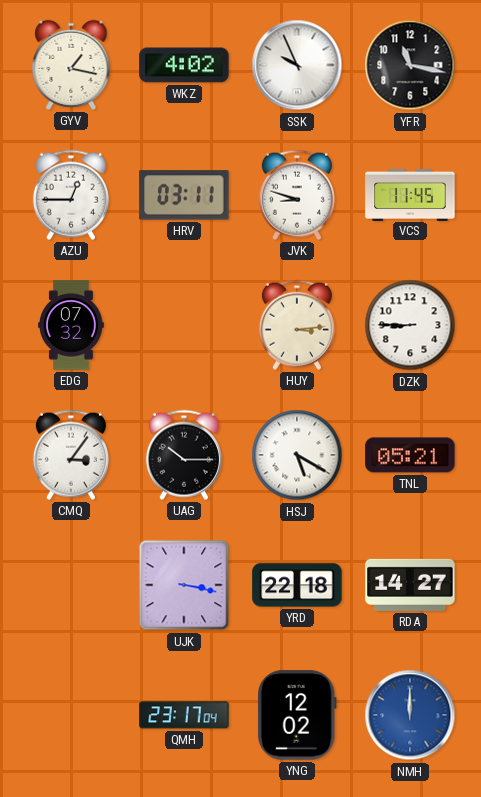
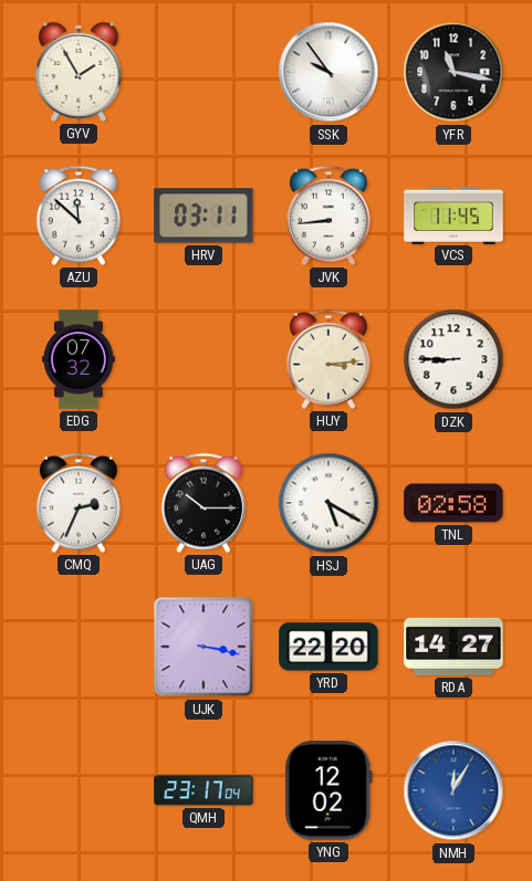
GYV: 1:17 -> 1:55
WKZ: 4:02 -> none
SSK: 9:56 -> 9:54
AZU: 12:45 -> 11:52
JVK: 8:48 -> 8:44
CMQ: 3:06 -> 2:34
TNL: 05:21 -> 02:58
YRD: 22:18 -> 22:20
NMH: 12:00 -> 12:05
